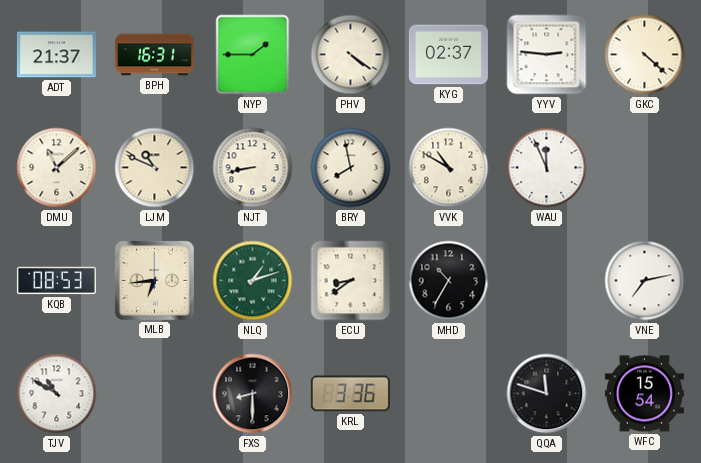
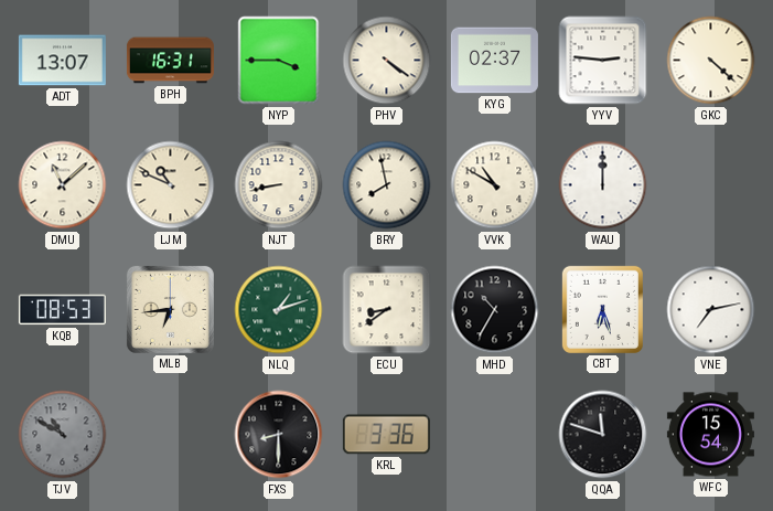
ADT: 21:37 -> 13:07
NYP: 1:45 -> 3:45
WAU: 11:56 -> 12:00
CBT: none -> 6:27
TJV dial: white -> grey
